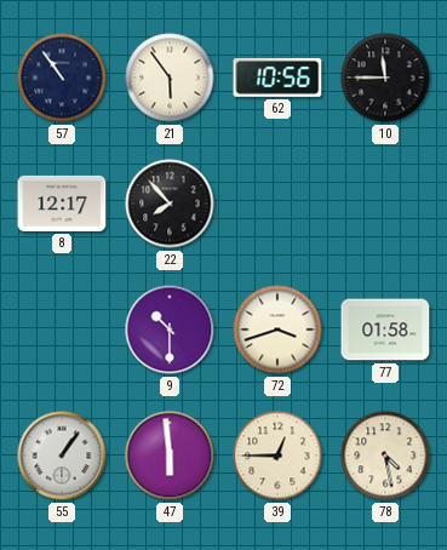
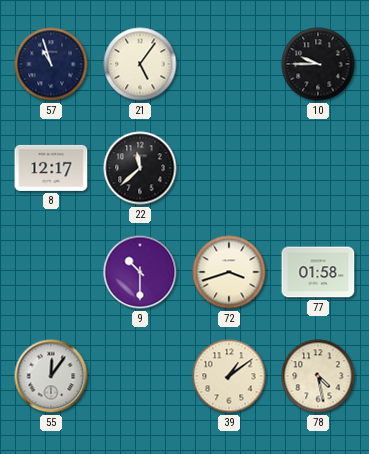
57: 10:54 -> 10:57
21: 5:54 -> 5:06
62: 10:56 -> none
10: 11:45 -> 9:45
22: 7:53 -> 11:38
55: 1:06 -> 12:06
47: 5:59 -> none
39: 12:45 -> 1:09
